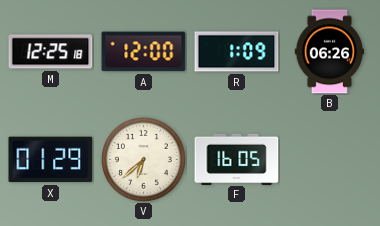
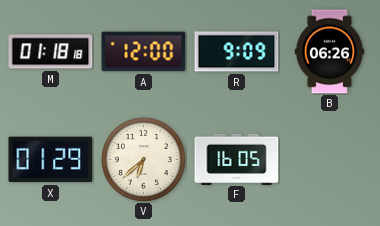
M: 12:25 -> 01:18
R: 1:09 -> 9:09
